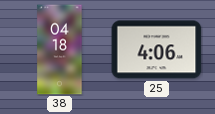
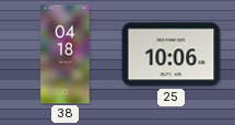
25: 4:06 -> 10:06
